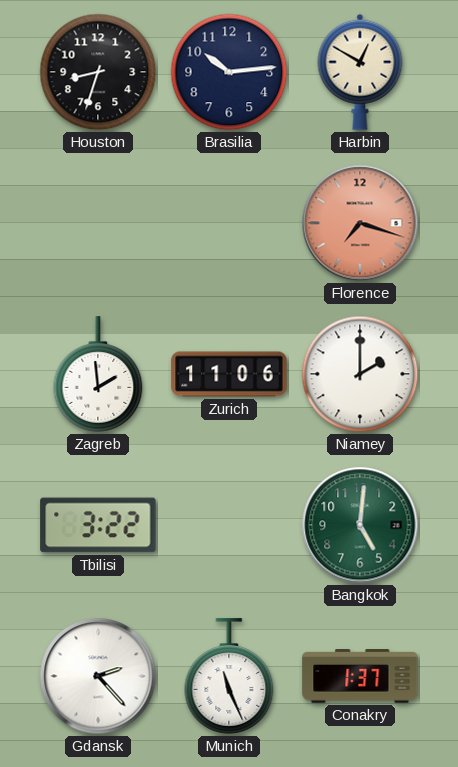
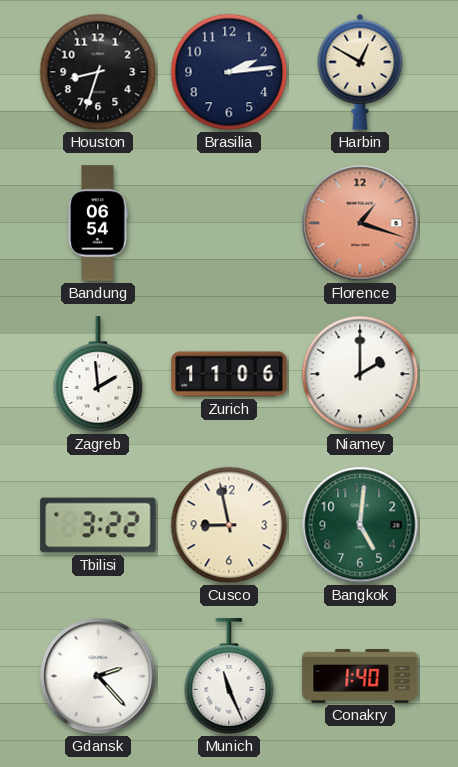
Brasilia: 10:14 -> 2:14
Bandung: none -> 06:54
Florence: 7:18 -> 1:18
Cusco: none -> 8:58
Conakry: 1:37 -> 1:40
